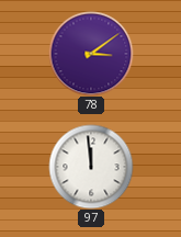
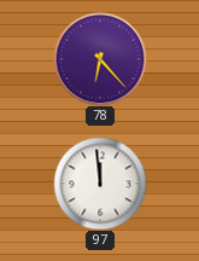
78: 3:09 -> 6:23
